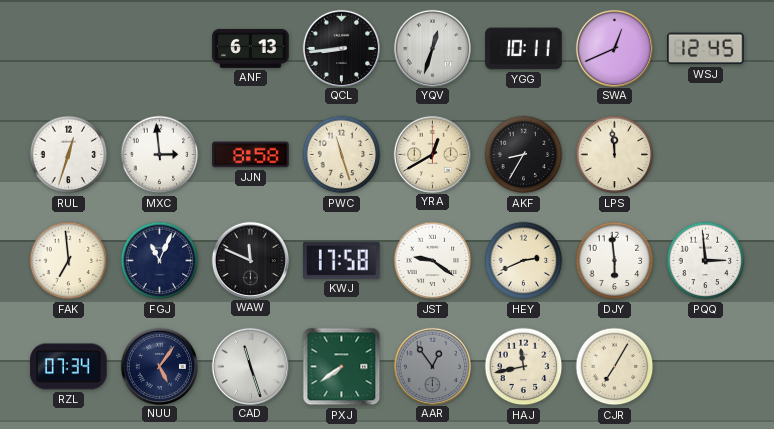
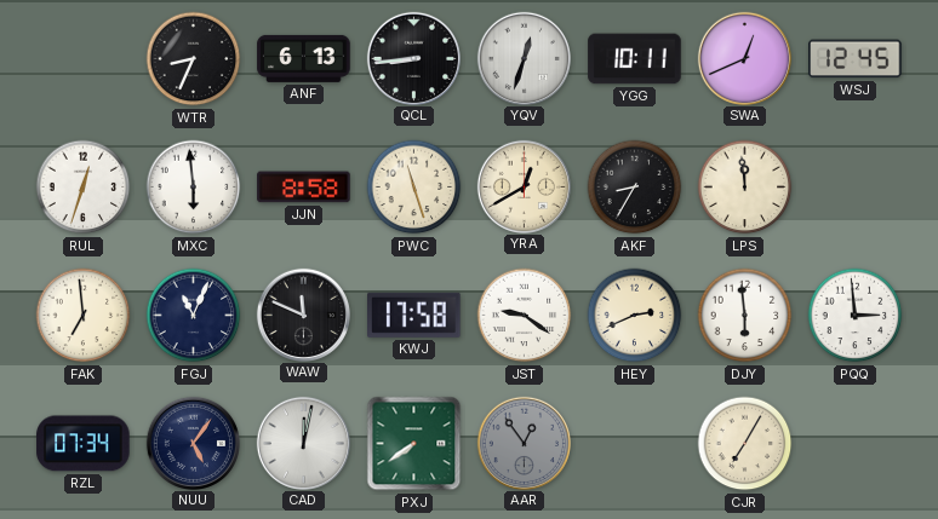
WTR: none -> 8:34
MXC: 2:59 -> 5:59
CAD: 11:27 -> 12:02
HAJ: 11:43 -> none
